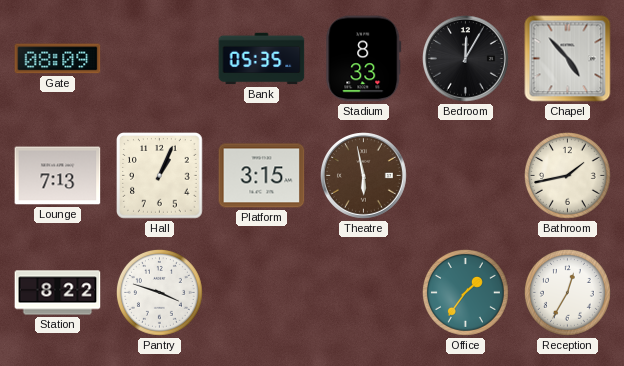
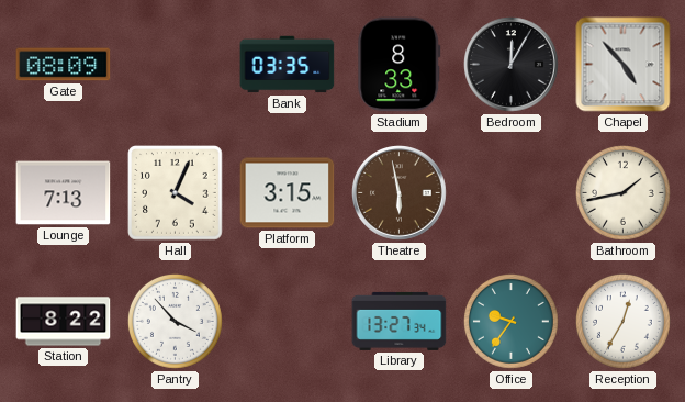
Bank: 05:35 -> 03:35
Hall: 1:04 -> 4:04
Pantry: 3:48 -> 3:53
Library: none -> 13:27
Office: 1:36 -> 9:36
